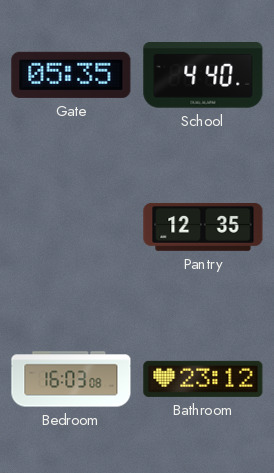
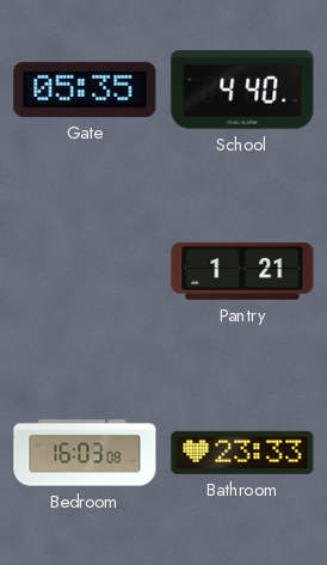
Pantry: 12:35 -> 1:21
Bathroom: 23:12 -> 23:33
